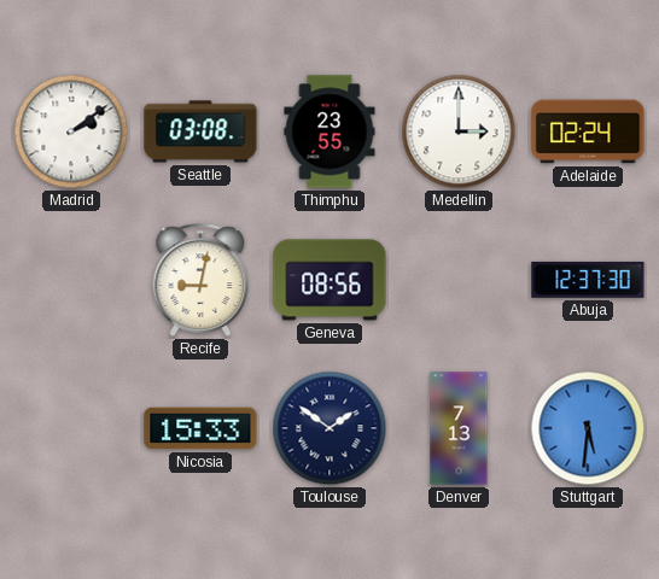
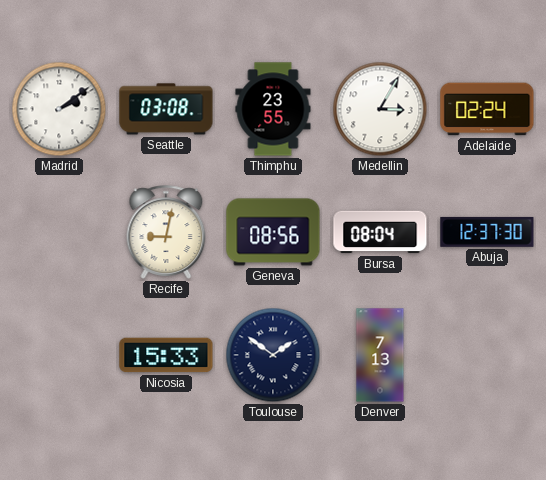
Medellin: 3:00 -> 3:05
Bursa: none -> 08:04
Stuttgart: 5:31 -> none
